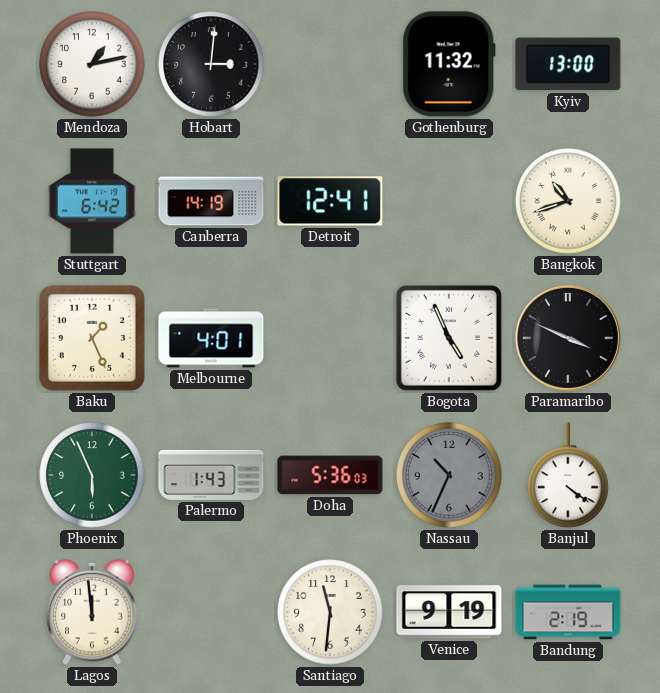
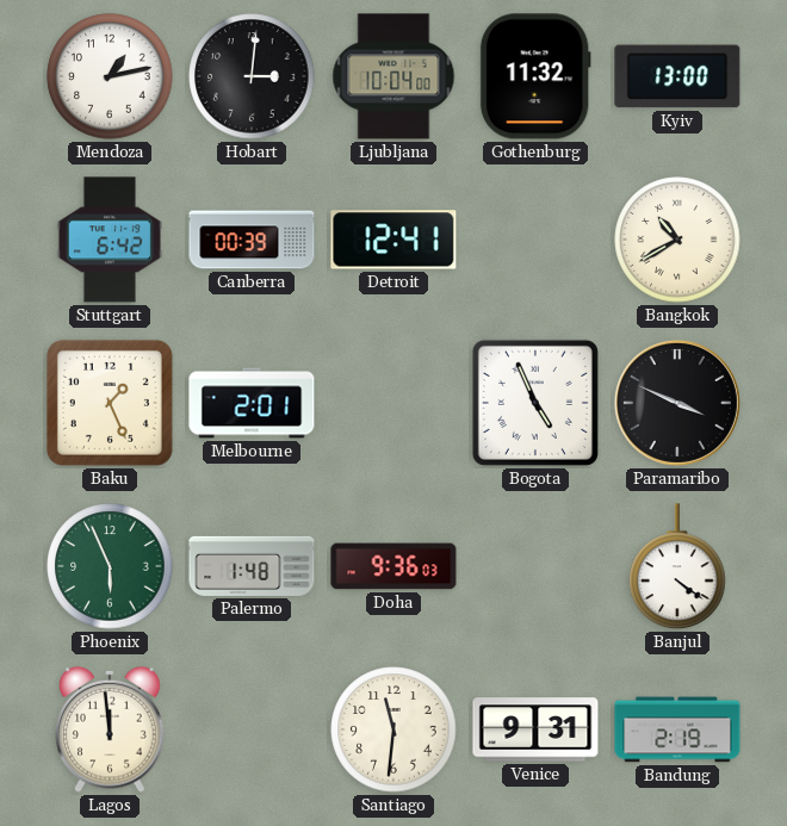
Ljubljana: none -> 10:04
Canberra: 14:19 -> 00:39
Bangkok: 10:42 -> 10:40
Melbourne: 4:01 -> 2:01
Palermo: 1:43 -> 1:48
Doha: 5:36 -> 9:36
Nassau: 10:34 -> none
Venice: 9:19 -> 9:31
